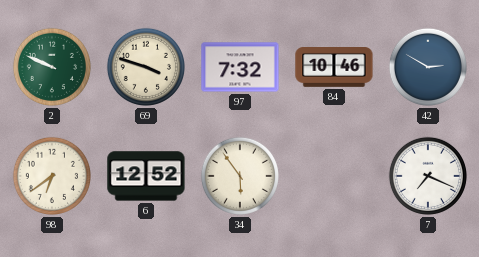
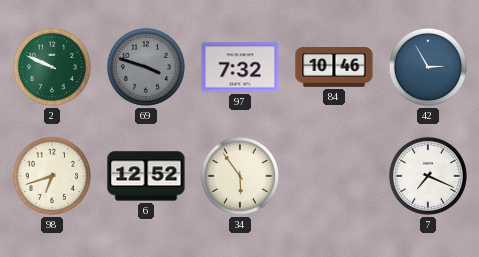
69 dial: cream -> grey
42: 2:50 -> 2:55
98: 6:39 -> 6:42
